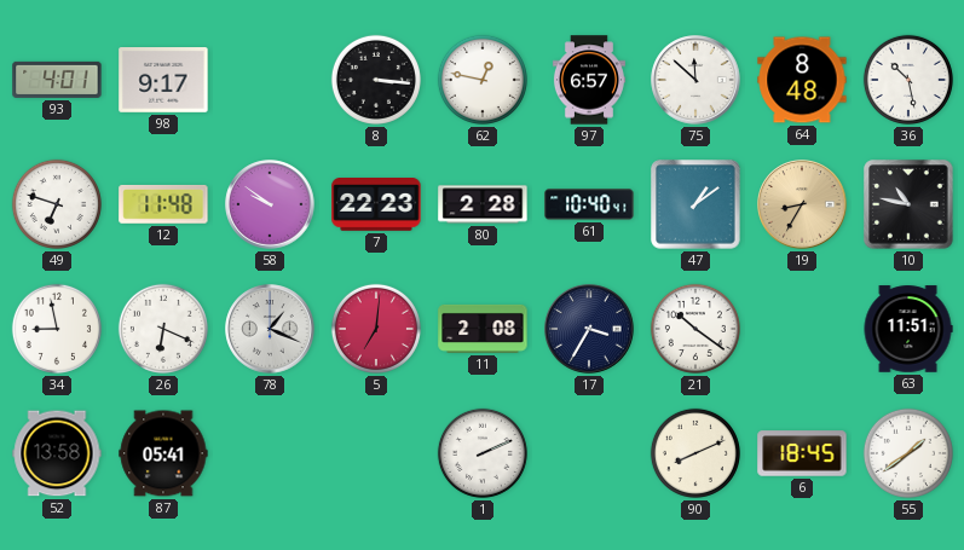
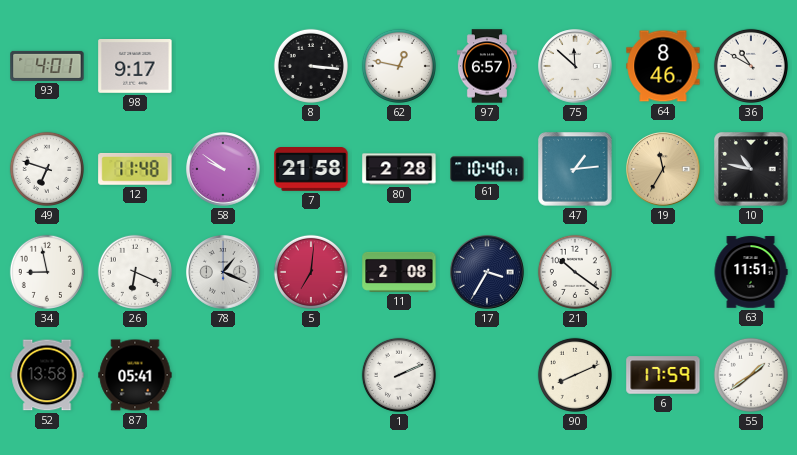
64: 8:48 -> 8:46
36: 10:28 -> 10:50
7: 22:23 -> 21:58
47: 1:09 -> 1:14
19: 8:35 -> 11:35
6: 18:45 -> 17:59
